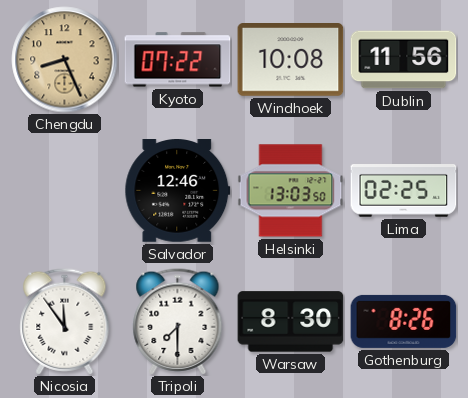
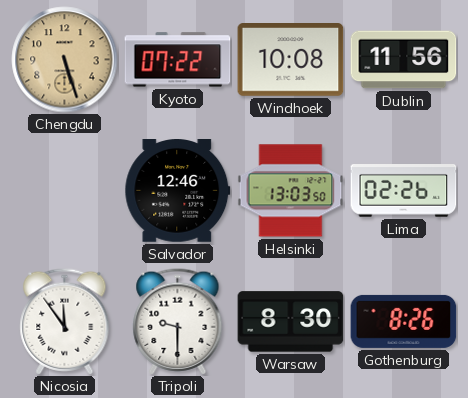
Chengdu: 8:26 -> 5:27
Lima: 02:25 -> 02:26
Tripoli: 7:30 -> 9:30
